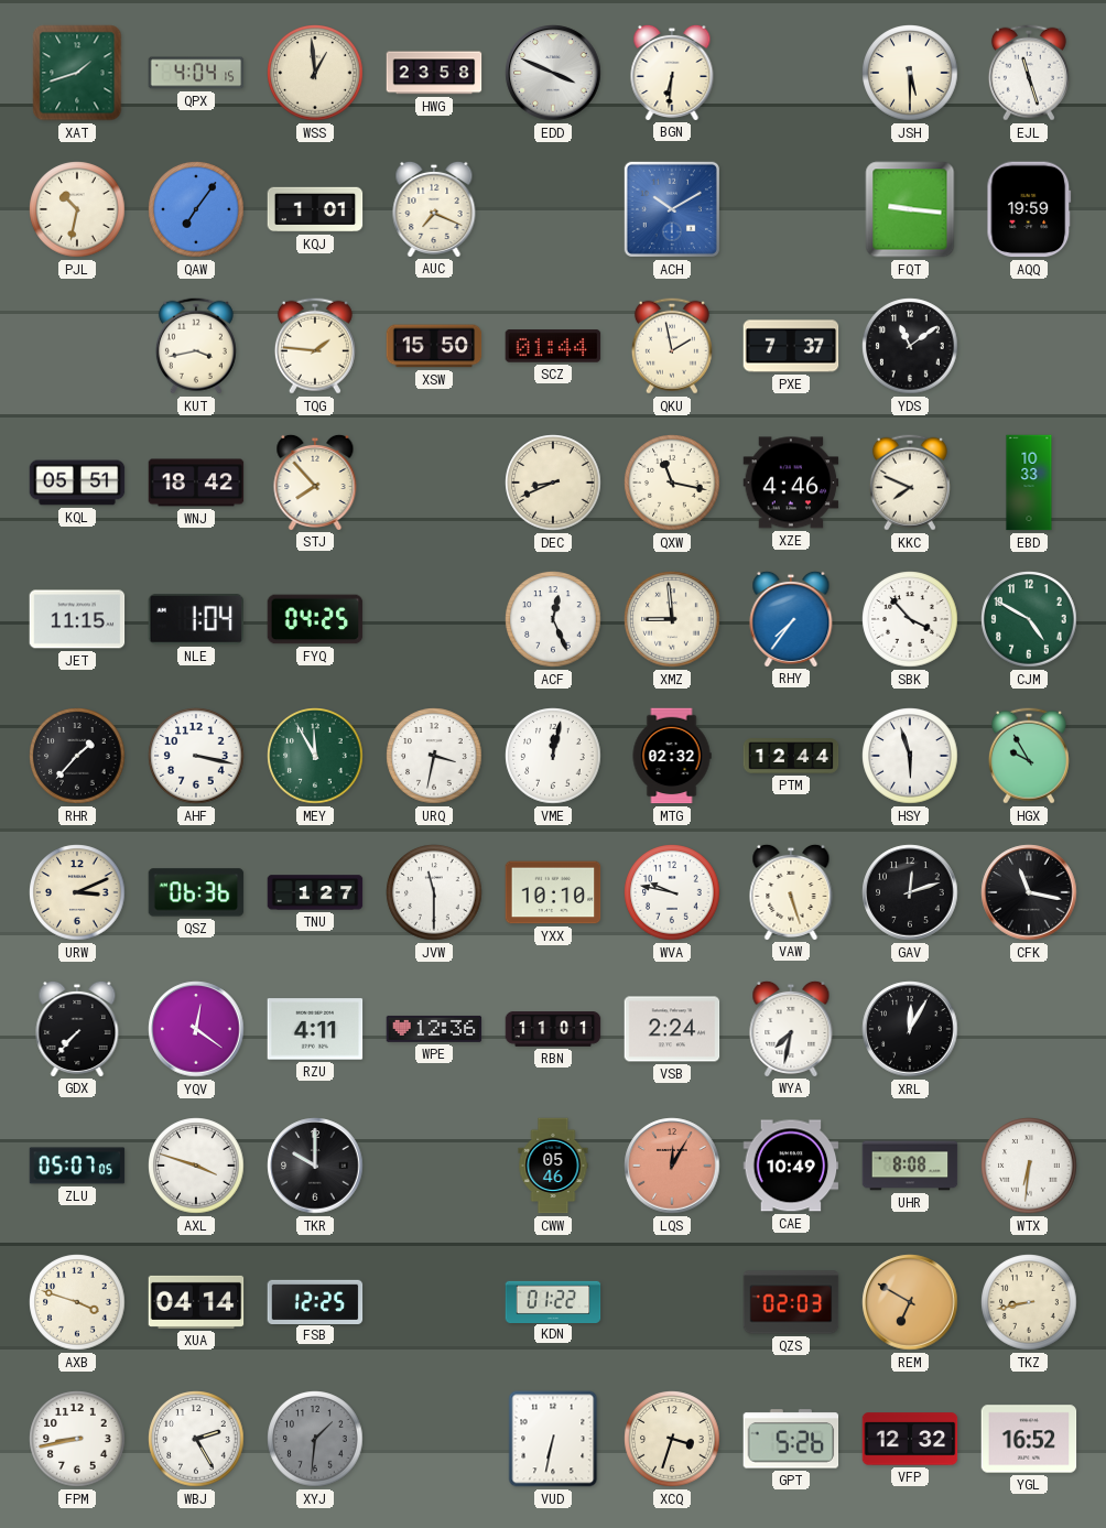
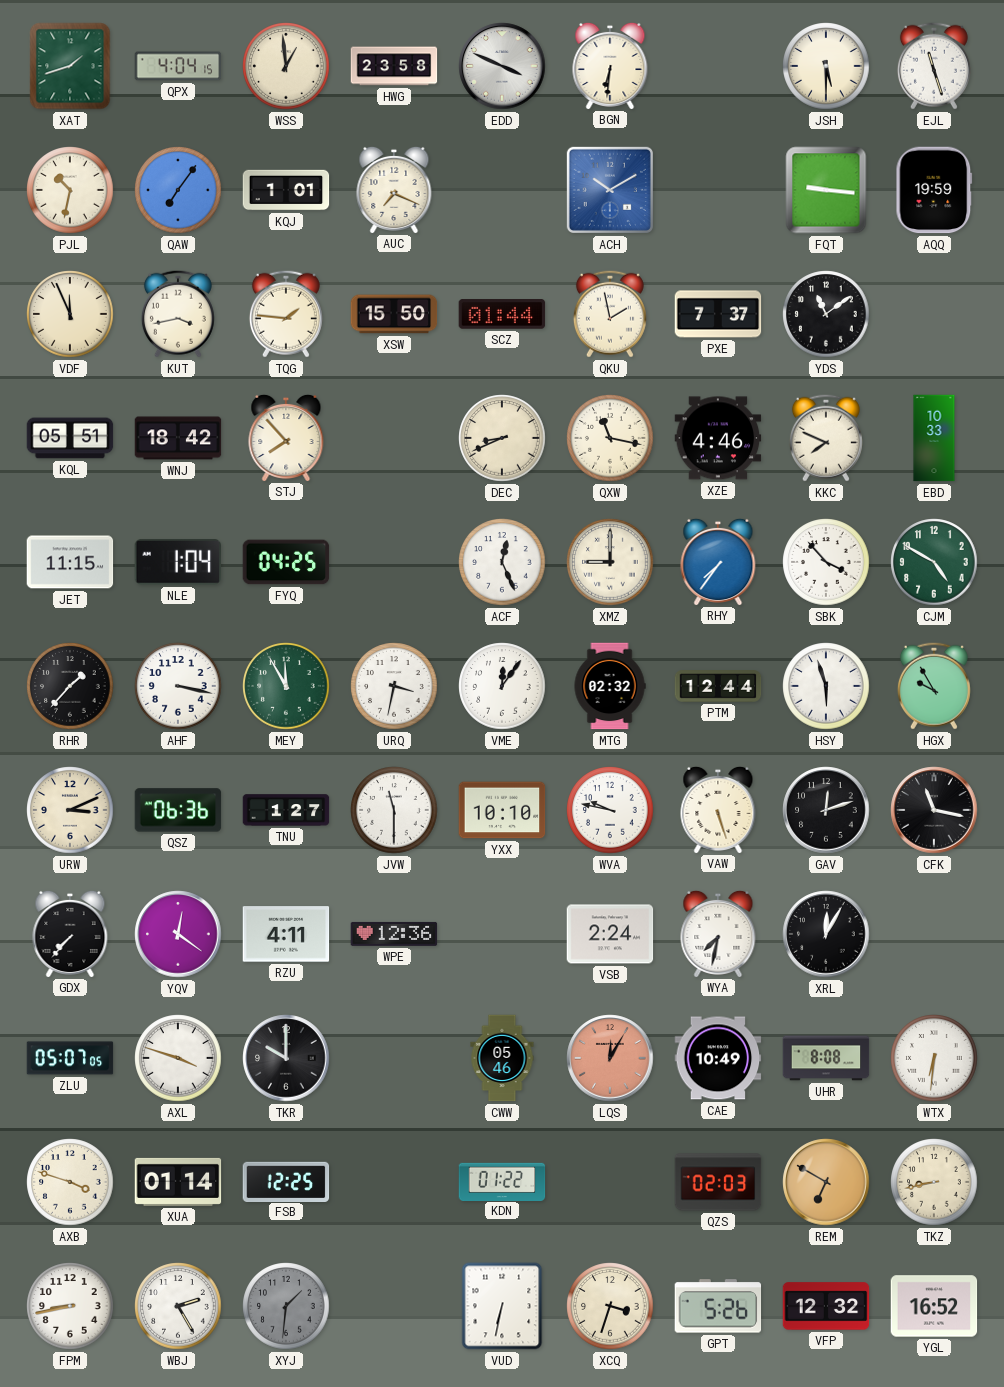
VDF: none -> 11:56
XMZ: 8:59 -> 9:00
VME: 12:02 -> 12:06
RBN: 11:01 -> none
XUA: 04:14 -> 01:14
